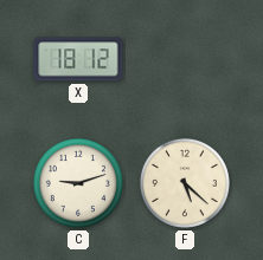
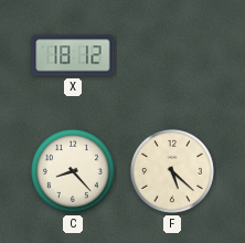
C: 9:12 -> 8:23
